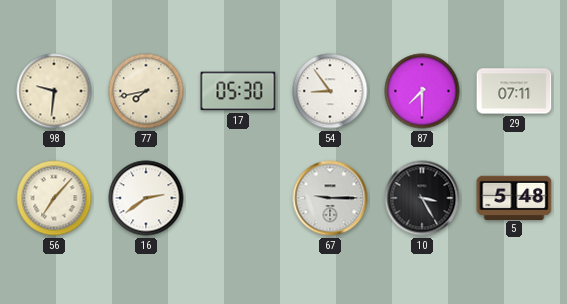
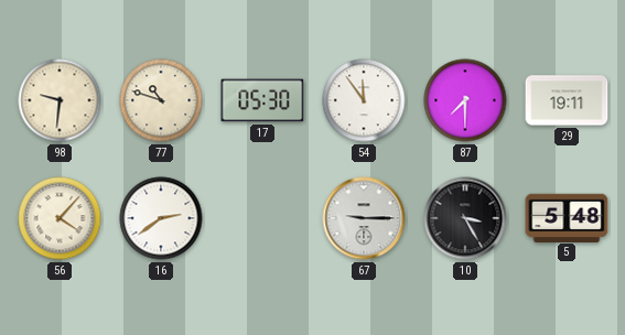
77: 7:43 -> 10:48
54: 8:54 -> 11:54
29: 07:11 -> 19:11
56: 7:07 -> 4:07
